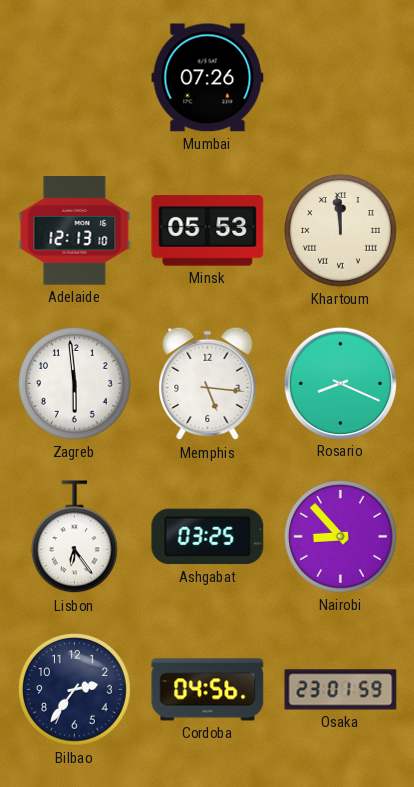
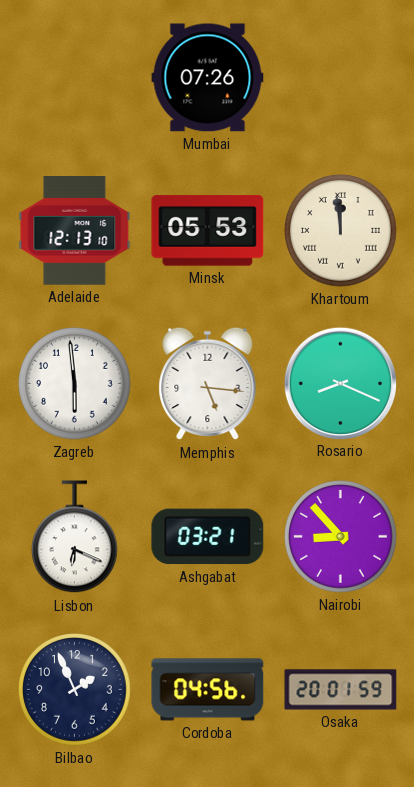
Lisbon: 6:24 -> 6:19
Ashgabat: 03:25 -> 03:21
Bilbao: 2:36 -> 1:56
Osaka: 23:01 -> 20:01
